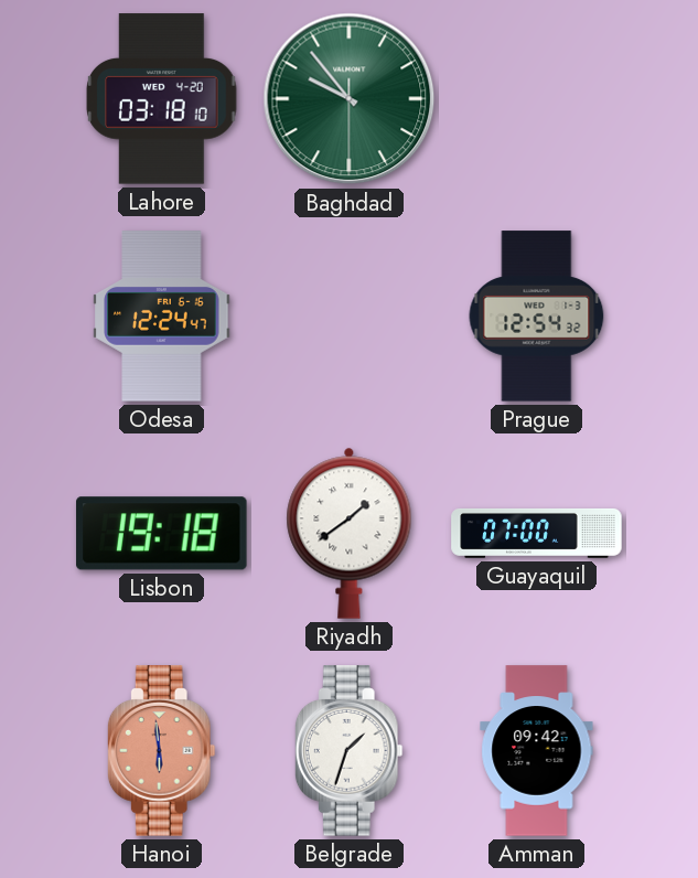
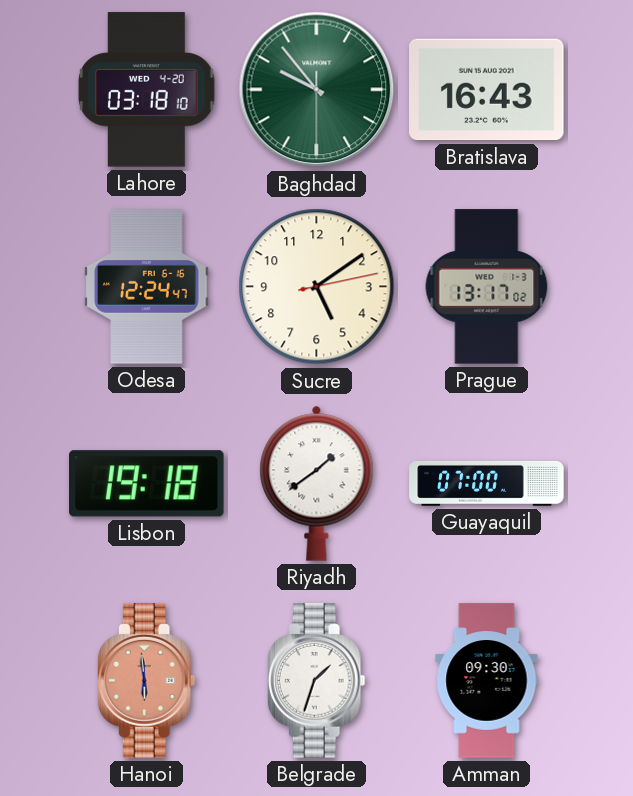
Bratislava: none -> 16:43
Sucre: none -> 5:09
Prague: 12:54 -> 13:17
Amman: 09:42 -> 09:30
